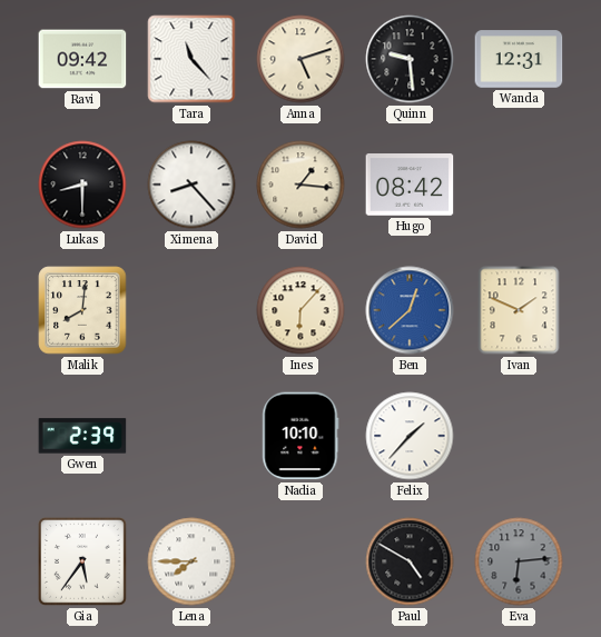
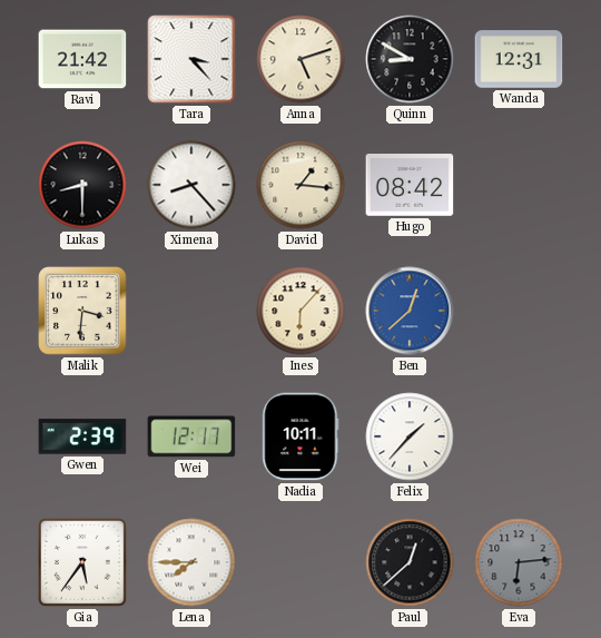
Ravi: 09:42 -> 21:42
Tara: 11:23 -> 3:23
Quinn: 9:29 -> 8:50
Malik: 8:01 -> 3:31
Ivan: 1:49 -> none
Wei: none -> 12:17
Nadia: 10:10 -> 10:11
Paul: 4:50 -> 12:38
